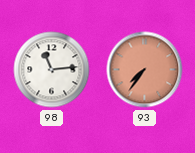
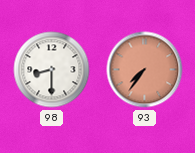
98: 11:14 -> 8:30
